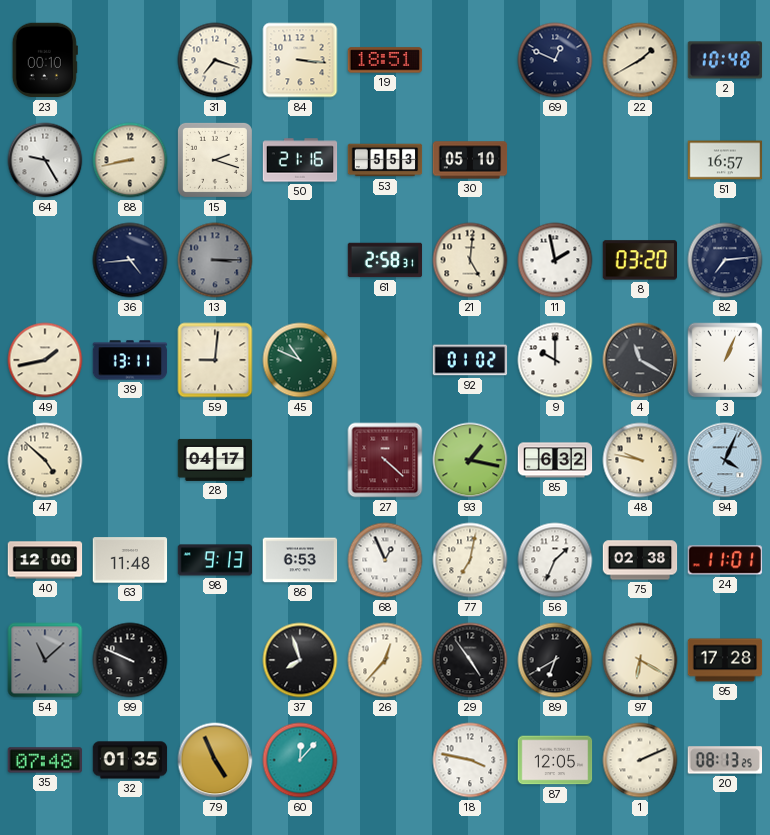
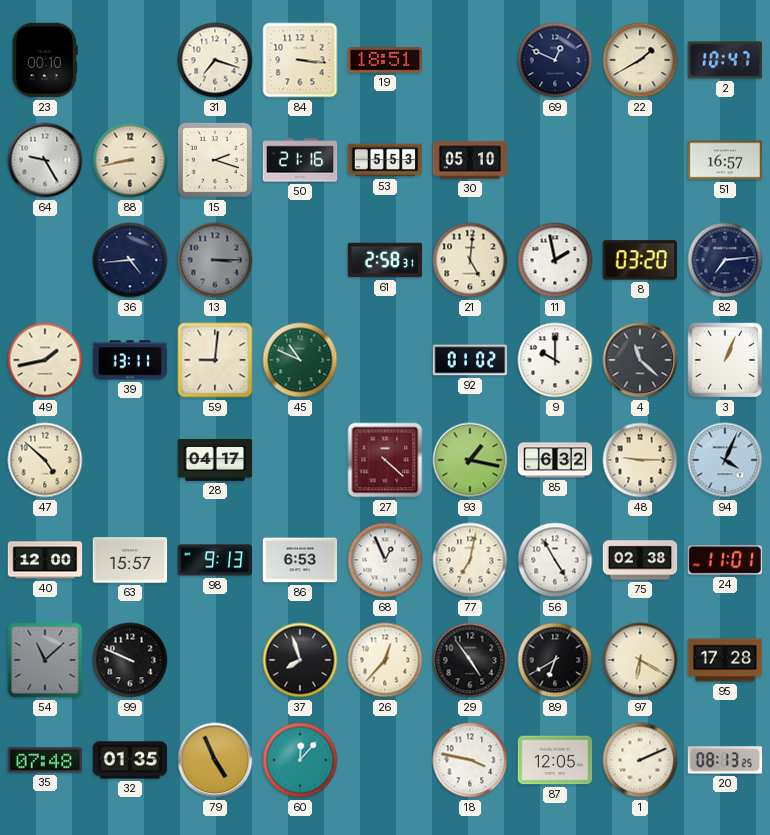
2: 10:48 -> 10:47
4: 11:20 -> 11:22
48: 9:47 -> 9:15
63: 11:48 -> 15:57
56: 1:34 -> 4:55
